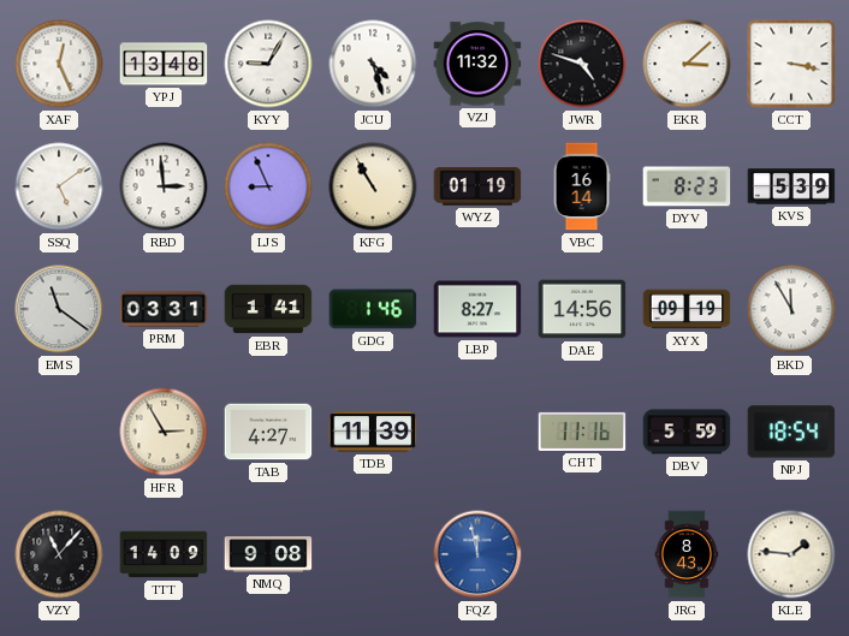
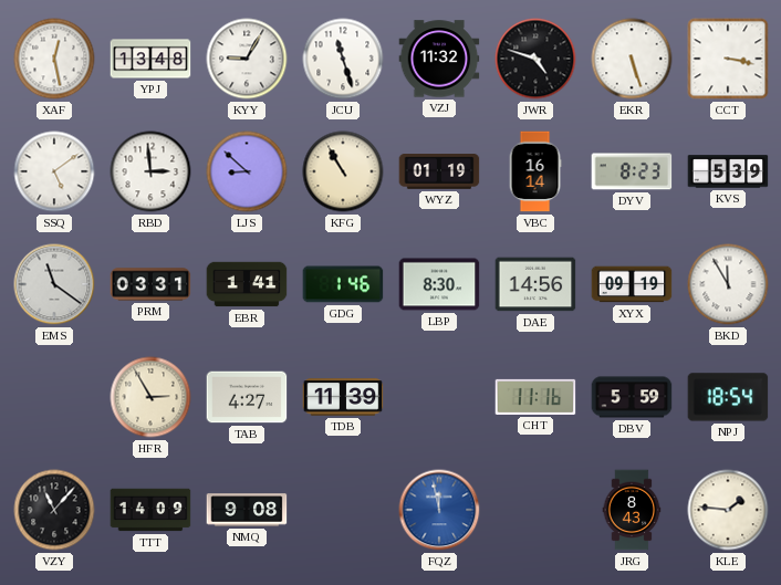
XAF: 12:26 -> 12:28
JCU: 4:27 -> 11:27
EKR: 3:08 -> 5:27
LJS: 8:56 -> 8:52
LBP: 8:27 -> 8:30
